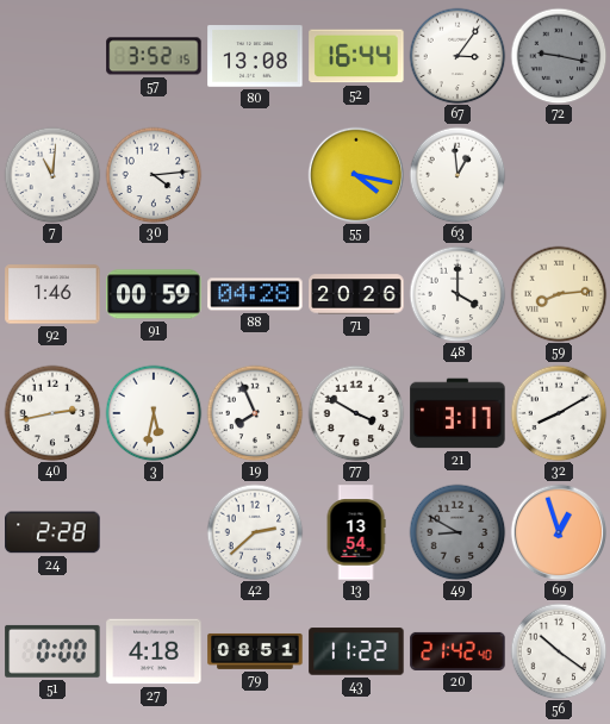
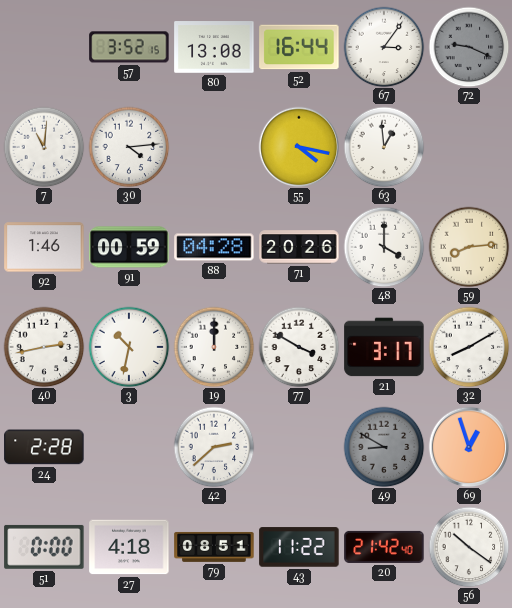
72: 9:17 -> 9:19
3: 5:32 -> 10:32
19: 7:56 -> 12:00
13: 13:54 -> none
